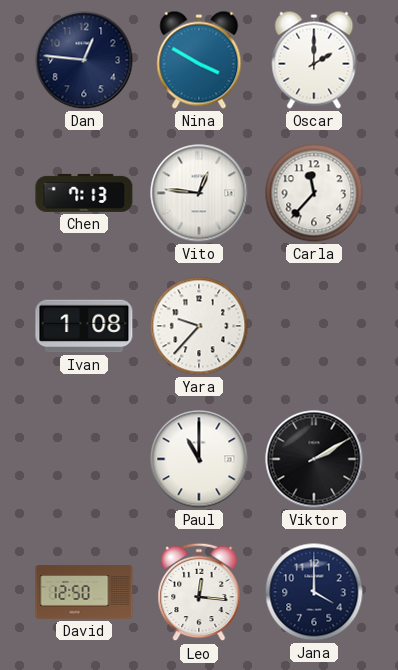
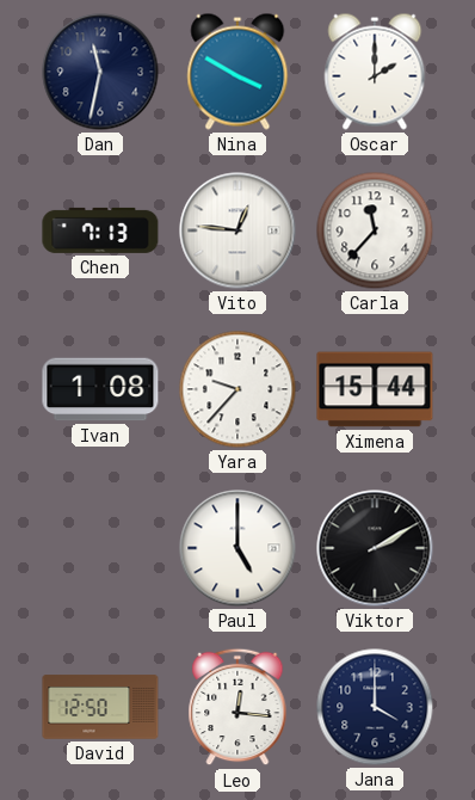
Dan: 12:46 -> 11:32
Ximena: none -> 15:44
Paul: 11:00 -> 5:00
